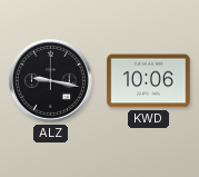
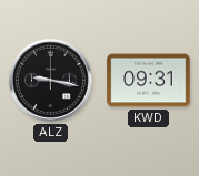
KWD: 10:06 -> 09:31
